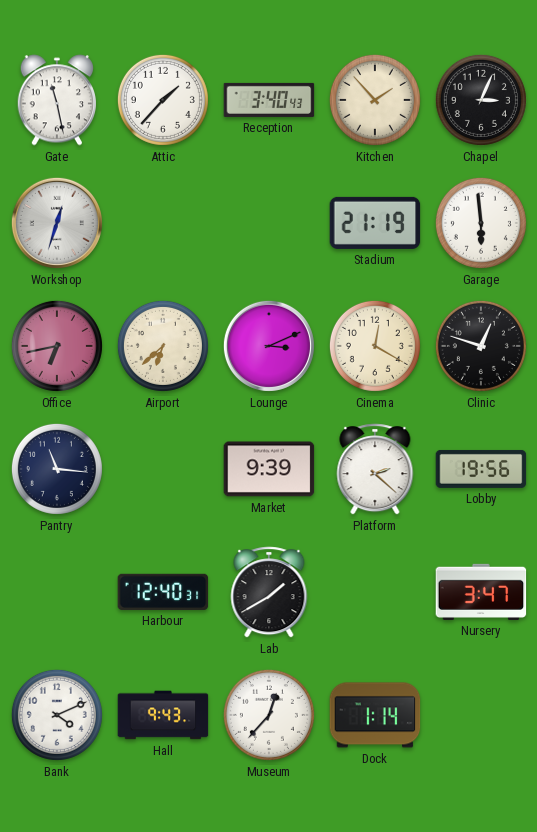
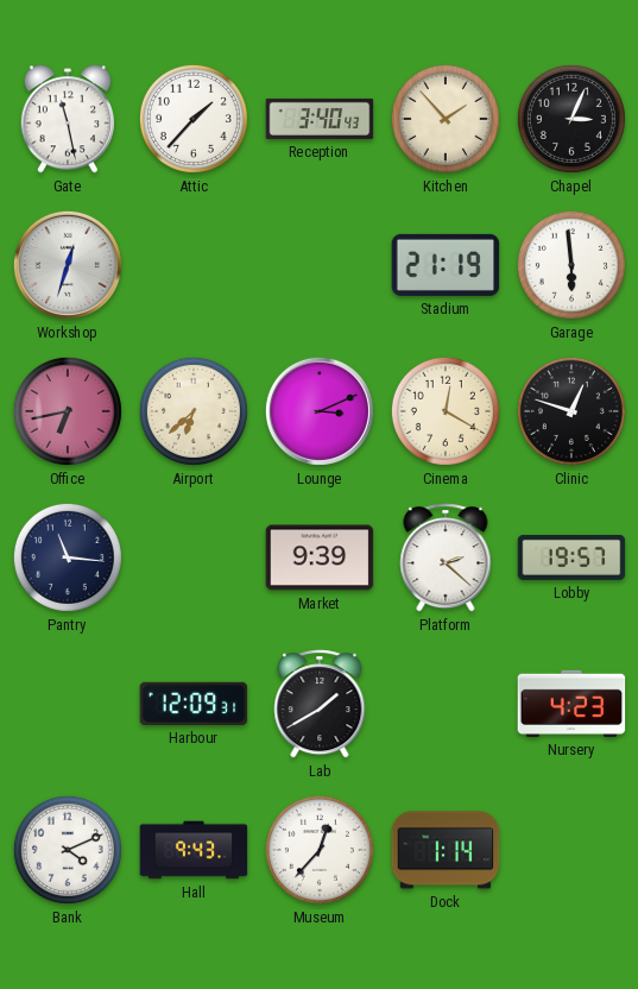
Lobby: 19:56 -> 19:57
Harbour: 12:40 -> 12:09
Nursery: 3:47 -> 4:23
